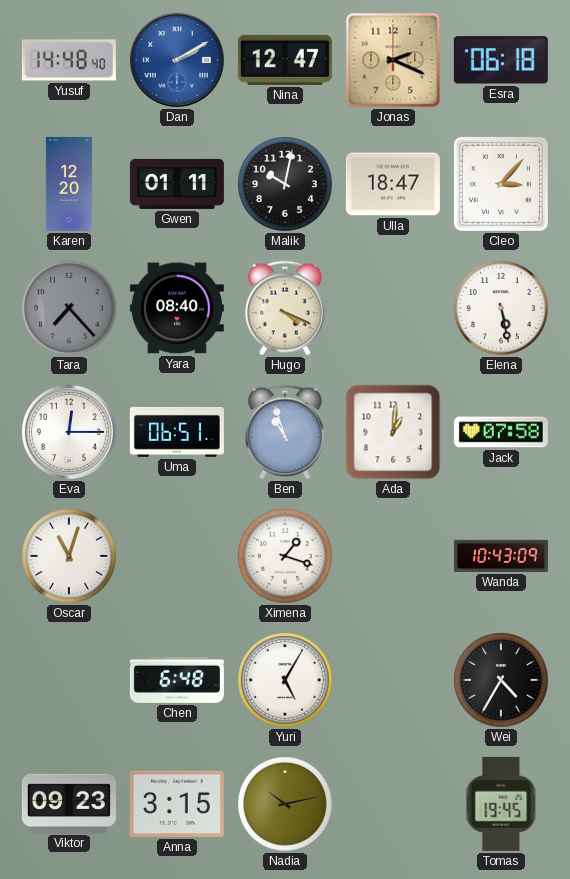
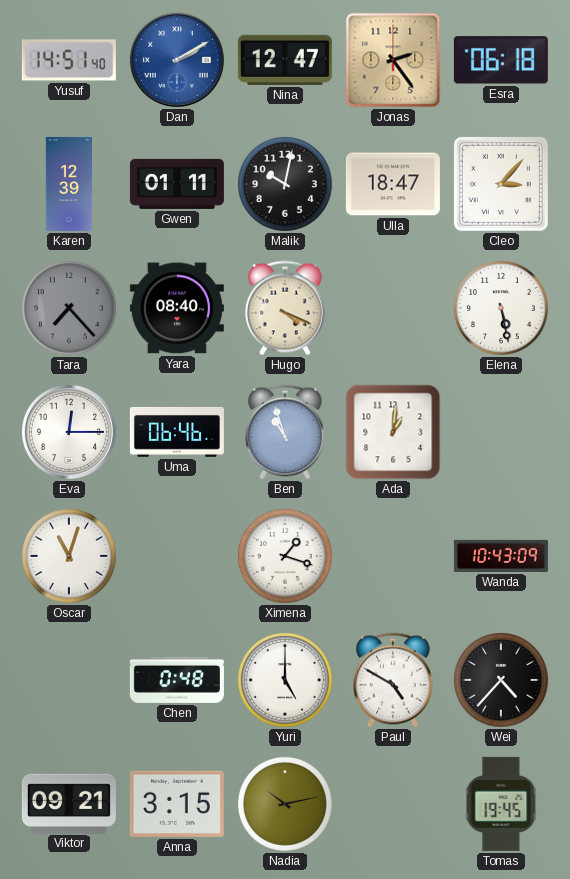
Yusuf: 14:48 -> 14:51
Jonas: 2:19 -> 2:24
Karen: 12:20 -> 12:39
Uma: 06:51 -> 06:46
Jack: 07:58 -> none
Chen: 6:48 -> 0:48
Yuri: 5:05 -> 5:00
Paul: none -> 4:50
Wei: 4:35 -> 4:37
Viktor: 09:23 -> 09:21
